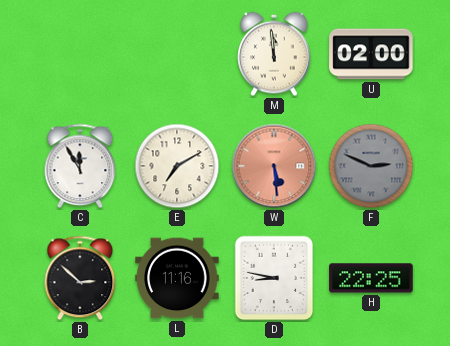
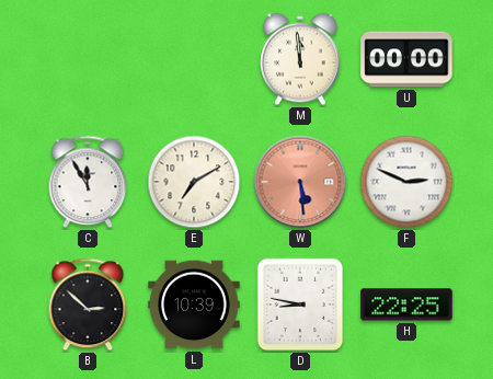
U: 02:00 -> 00:00
F dial: grey -> white
L: 11:16 -> 10:39
